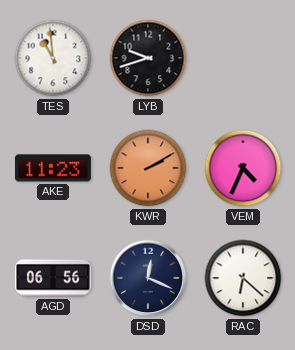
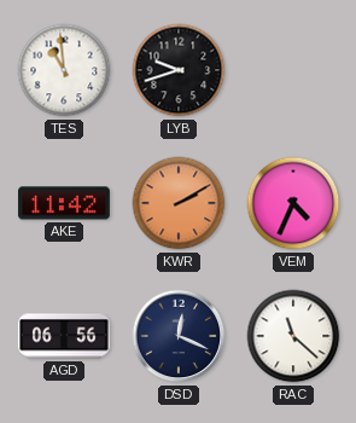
AKE: 11:23 -> 11:42
RAC: 6:22 -> 11:22
